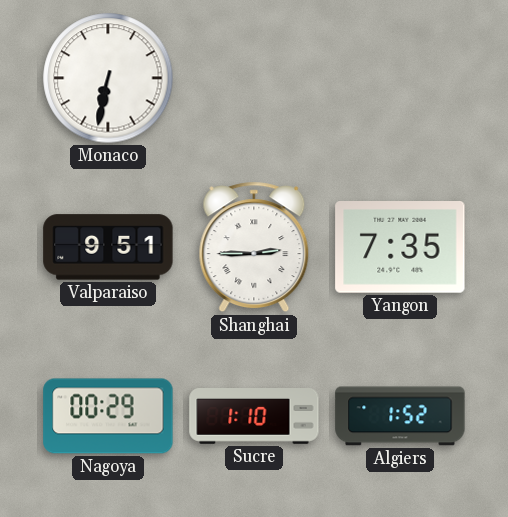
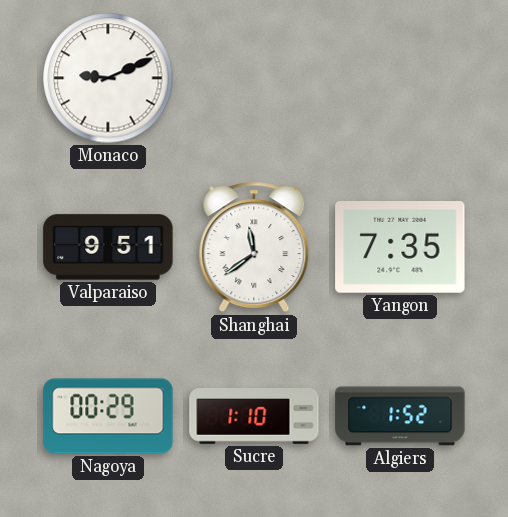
Monaco: 6:32 -> 9:11
Shanghai: 2:45 -> 11:39
